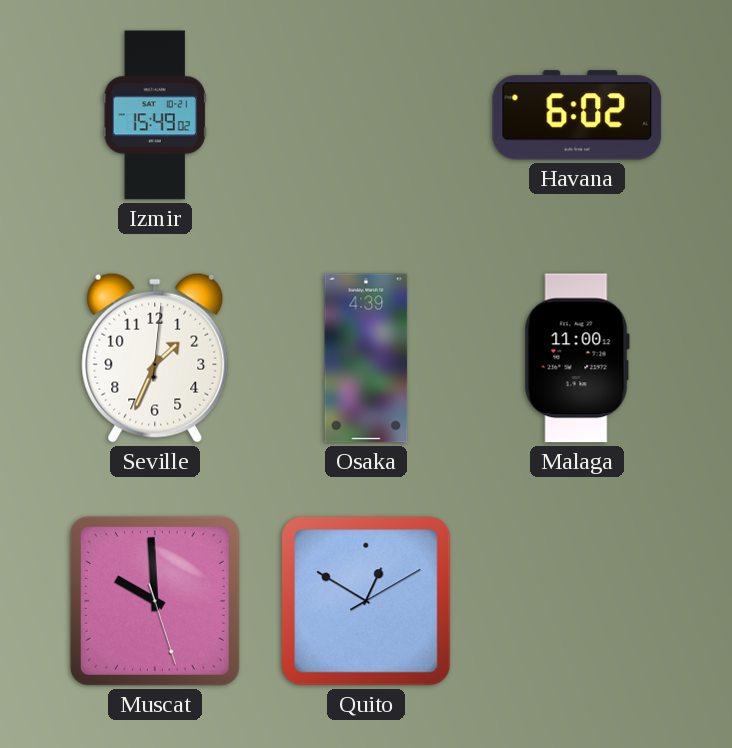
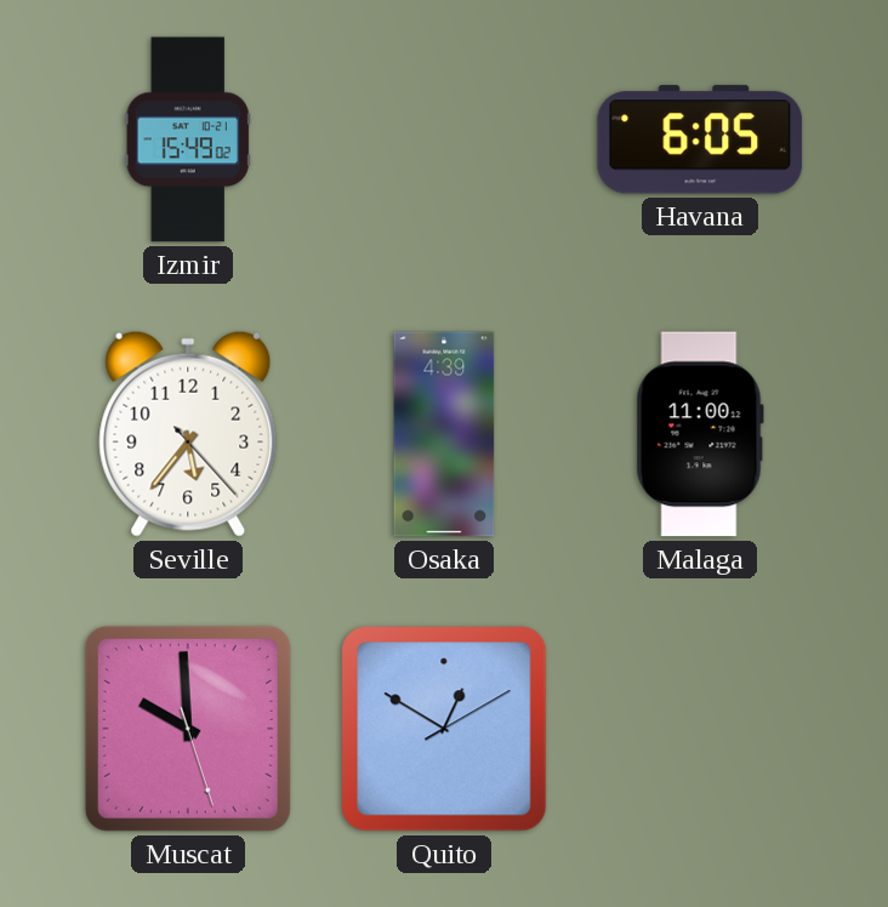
Havana: 6:02 -> 6:05
Seville: 1:34 -> 5:36
